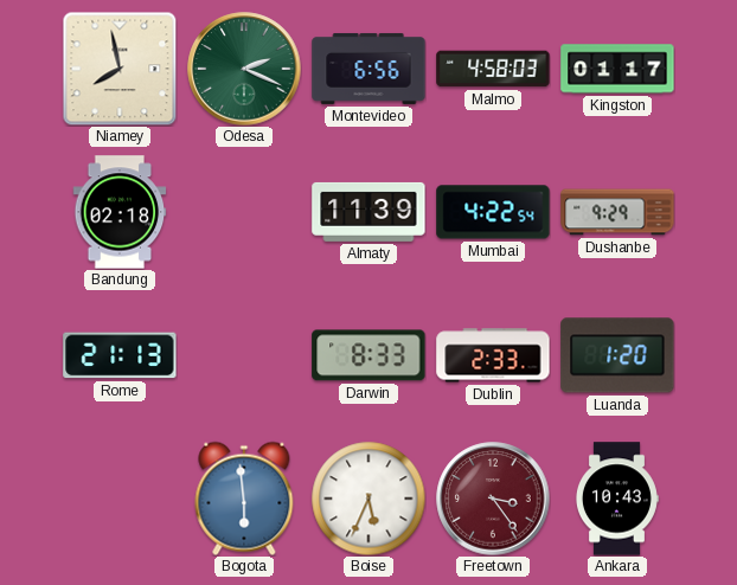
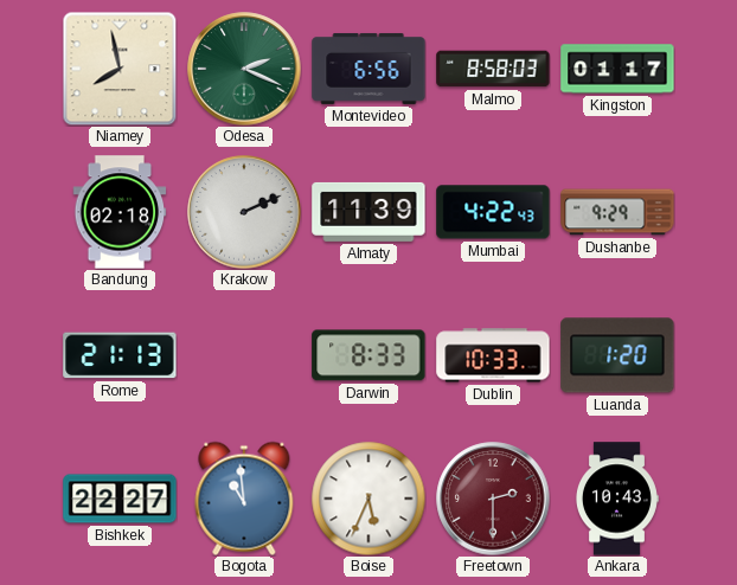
Malmo: 4:58 -> 8:58
Krakow: none -> 2:11
Mumbai: 4:22:54 -> 4:22:43
Dublin: 2:33 -> 10:33
Bishkek: none -> 22:27
Bogota: 5:59 -> 10:59
Freetown: 3:24 -> 2:30
